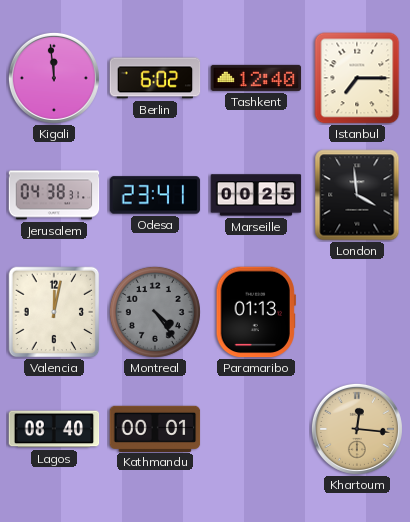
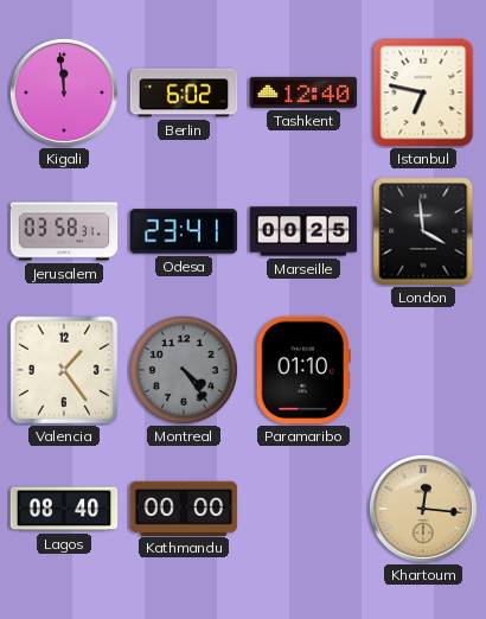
Istanbul: 7:15 -> 6:47
Jerusalem: 04:38 -> 03:58
Valencia: 12:02 -> 1:24
Paramaribo: 01:13 -> 01:10
Kathmandu: 00:01 -> 00:00
